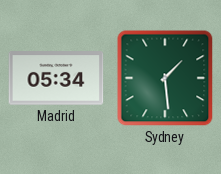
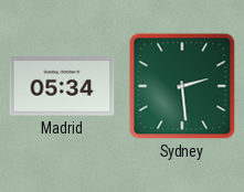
Sydney: 1:29 -> 2:29
